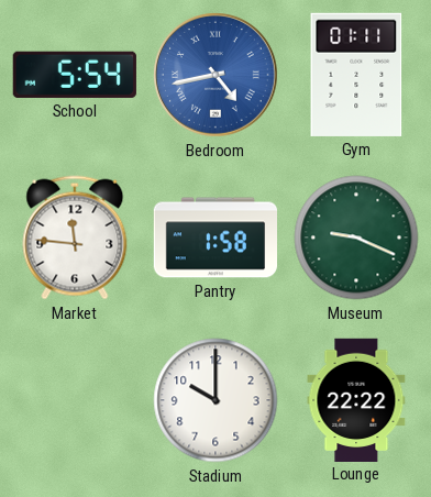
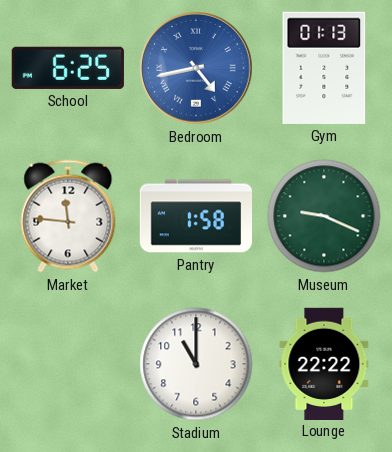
School: 5:54 -> 6:25
Gym: 01:11 -> 01:13
Stadium: 10:00 -> 11:00
